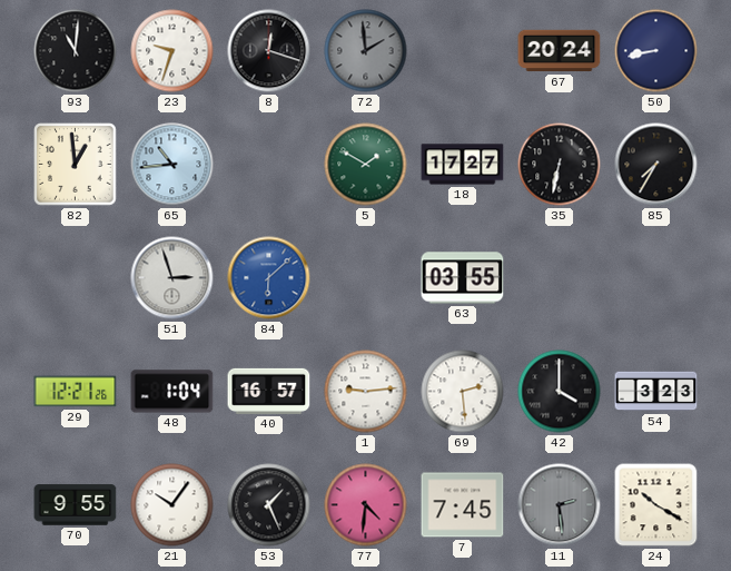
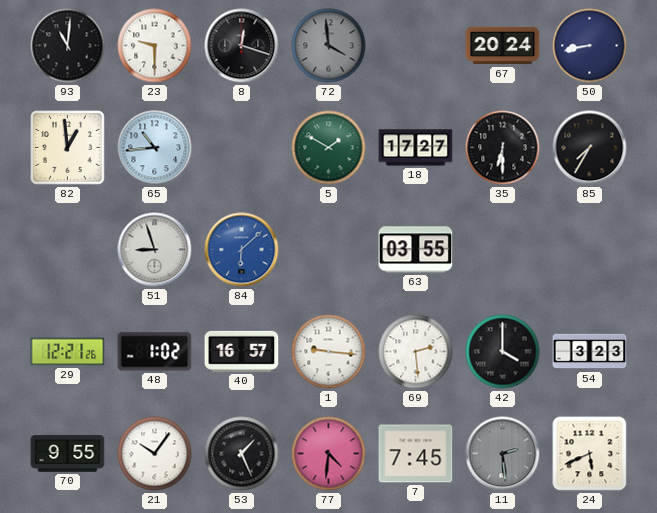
23: 9:33 -> 9:30
72: 1:59 -> 3:59
35: 6:32 -> 6:30
51: 2:57 -> 8:57
48: 1:04 -> 1:02
1: 9:14 -> 9:16
24: 10:20 -> 5:41
